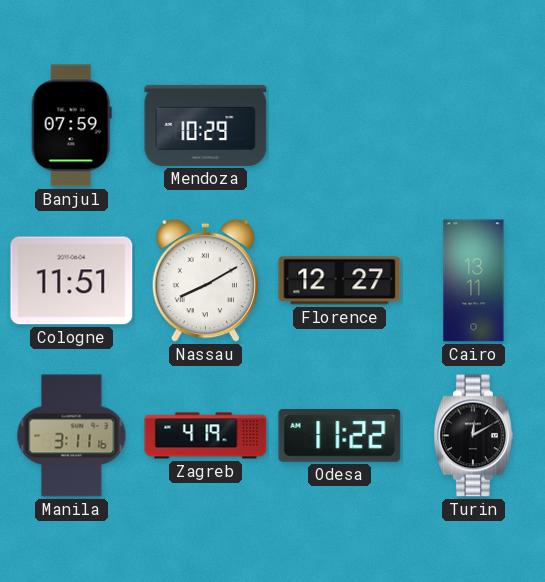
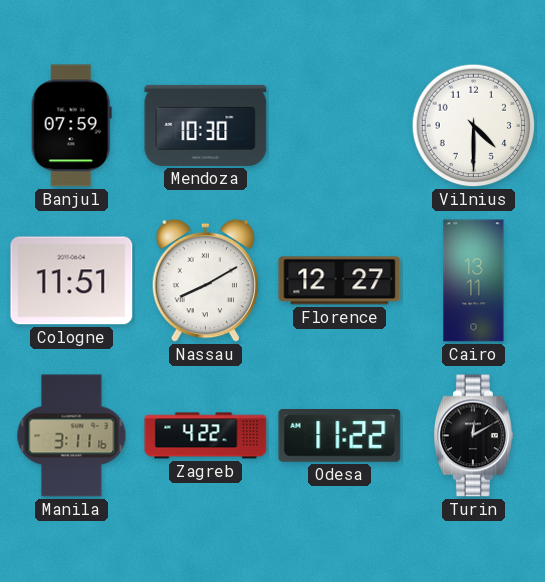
Mendoza: 10:29 -> 10:30
Vilnius: none -> 4:30
Zagreb: 4:19 -> 4:22
